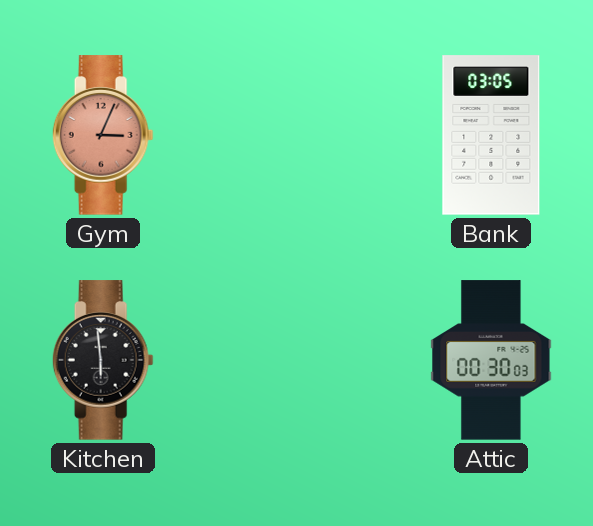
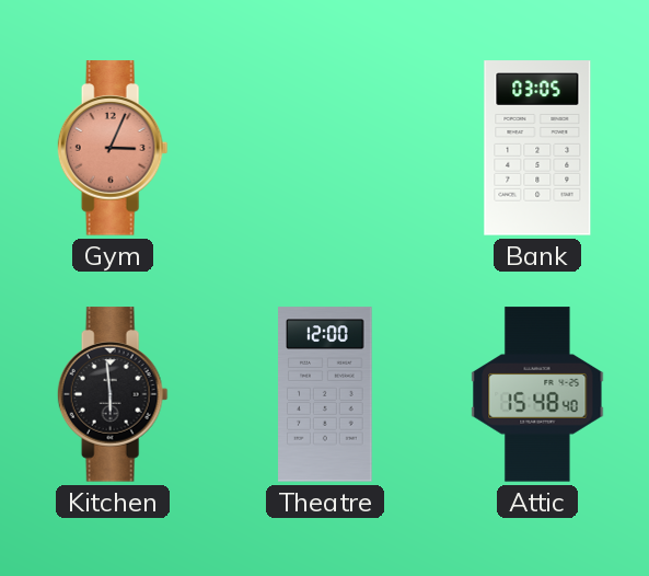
Theatre: none -> 12:00
Attic: 00:30 -> 15:48
